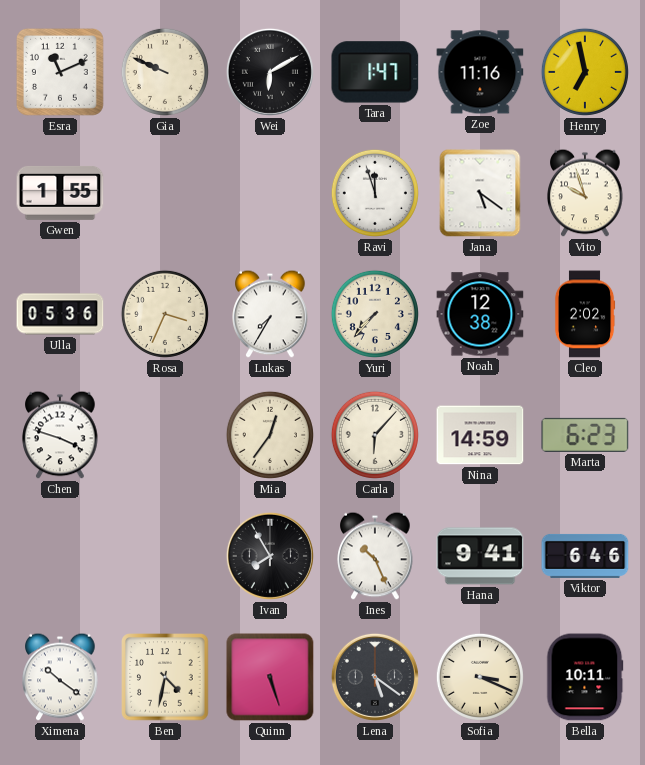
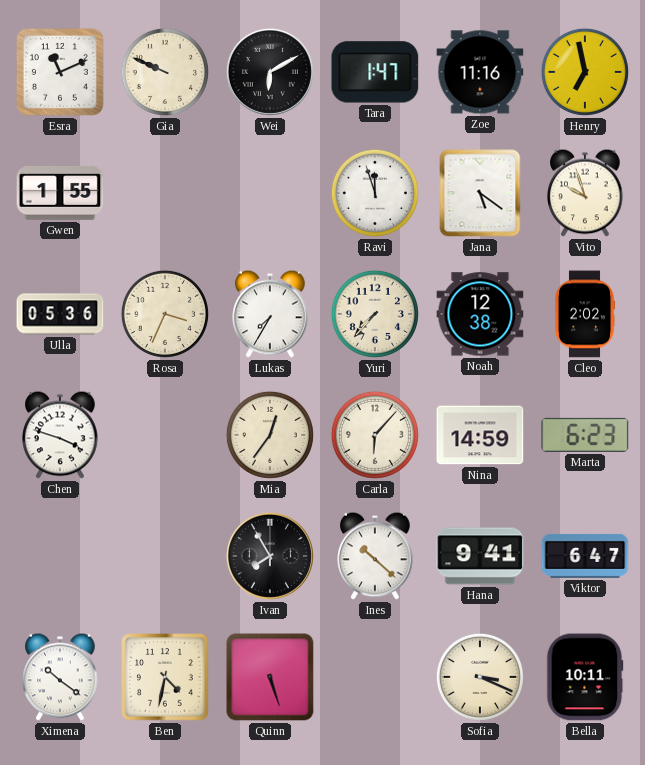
Ines: 10:26 -> 10:22
Viktor: 6:46 -> 6:47
Lena: 5:21 -> none
